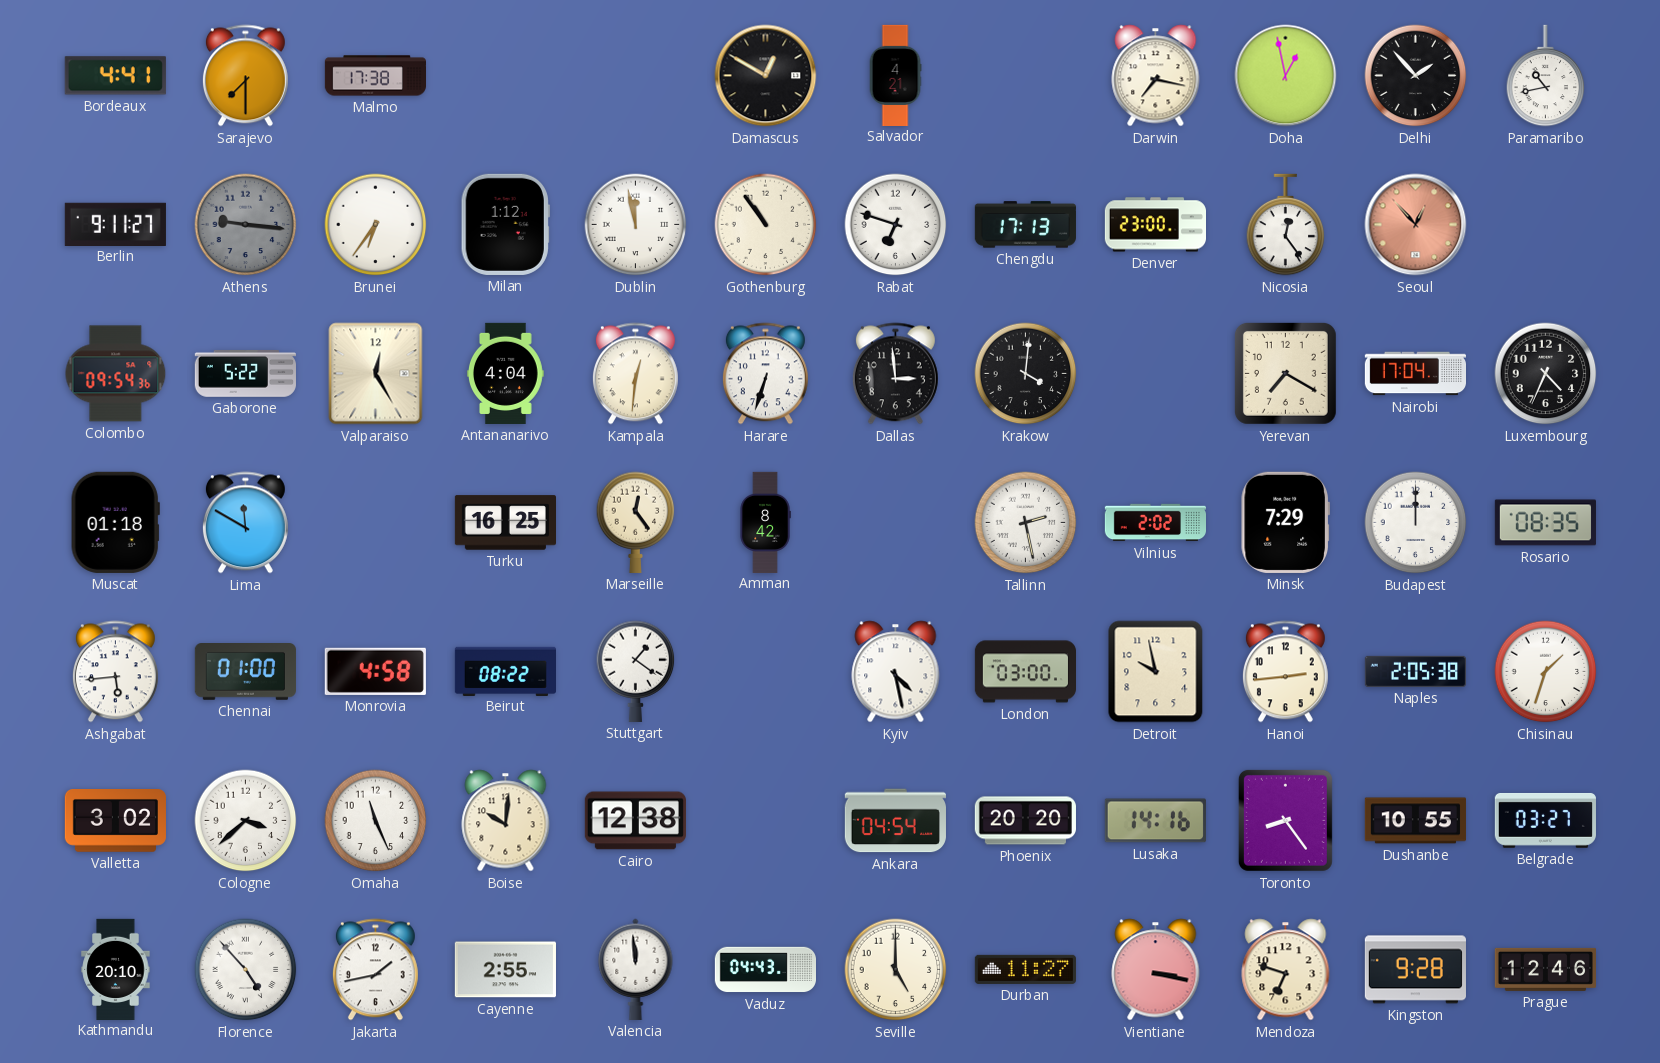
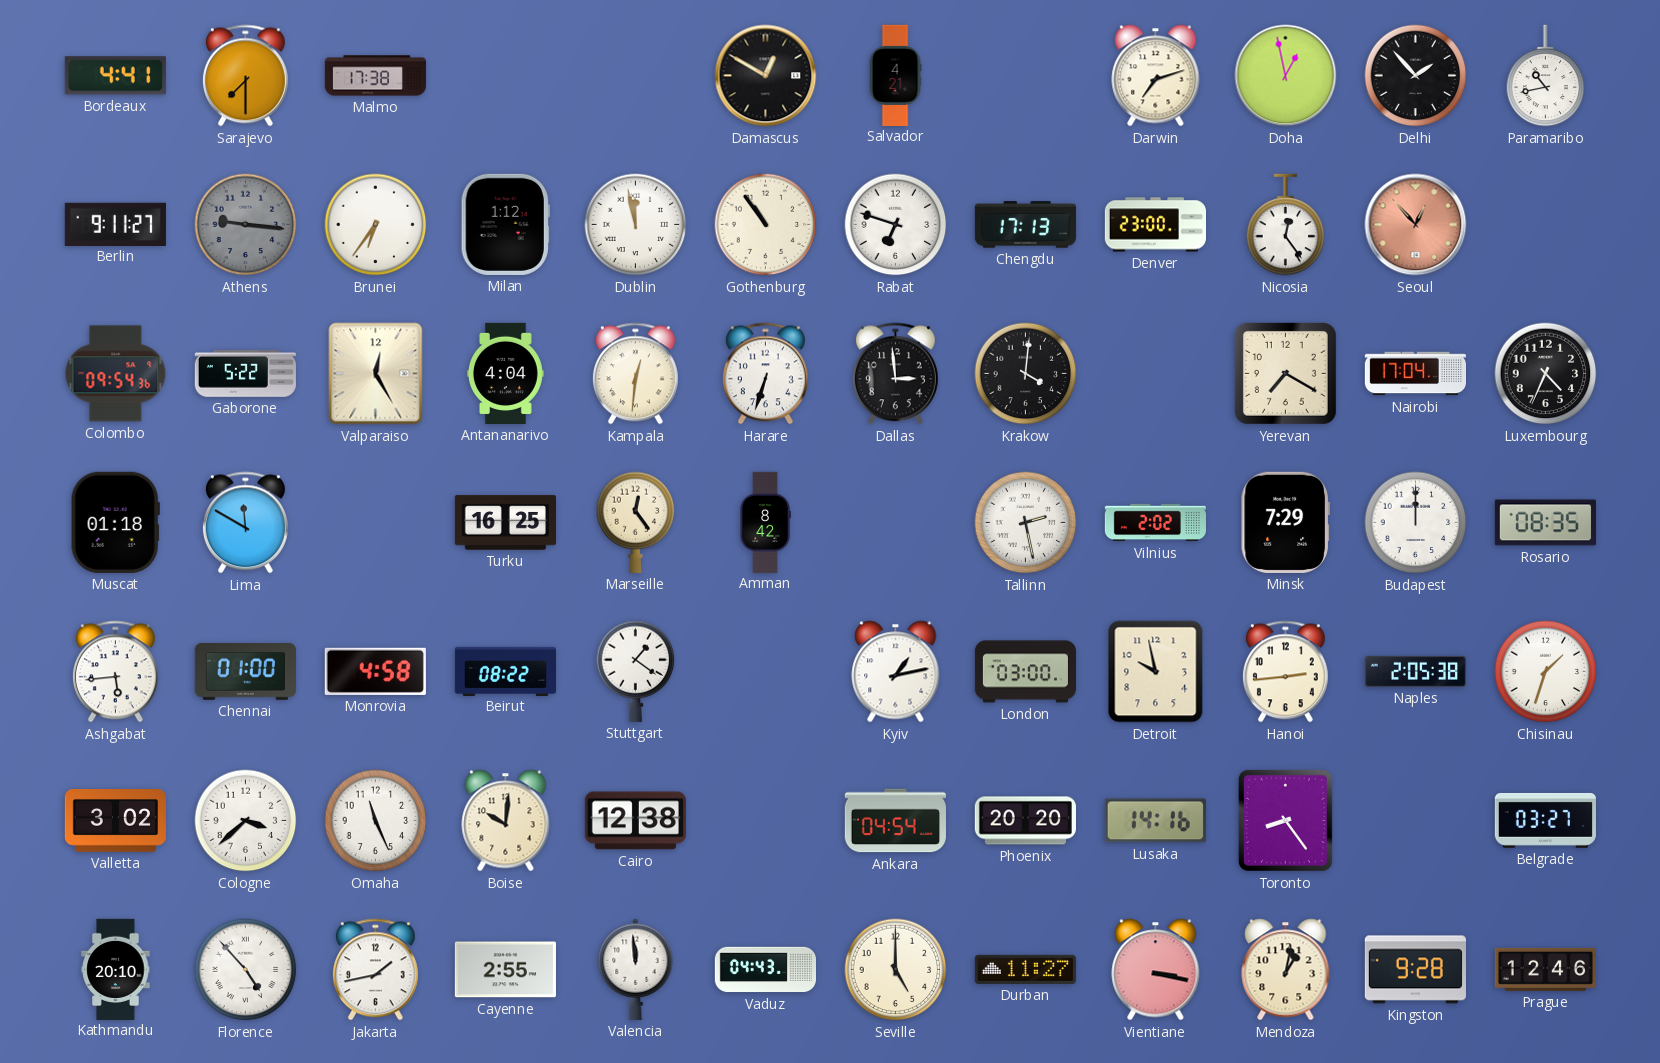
Darwin: 7:17 -> 7:12
Kyiv: 4:28 -> 1:13
Dushanbe: 10:55 -> none
Mendoza: 6:48 -> 1:02
